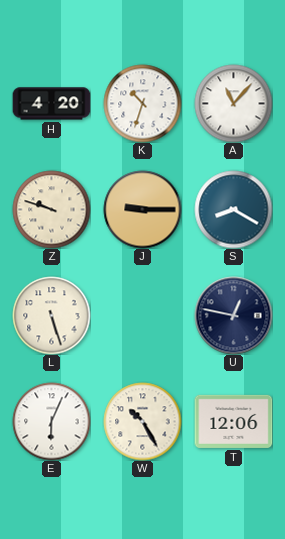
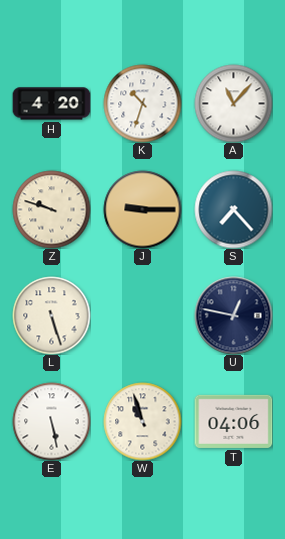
S: 8:20 -> 7:23
E: 6:04 -> 5:28
W: 10:25 -> 10:57
T: 12:06 -> 04:06
